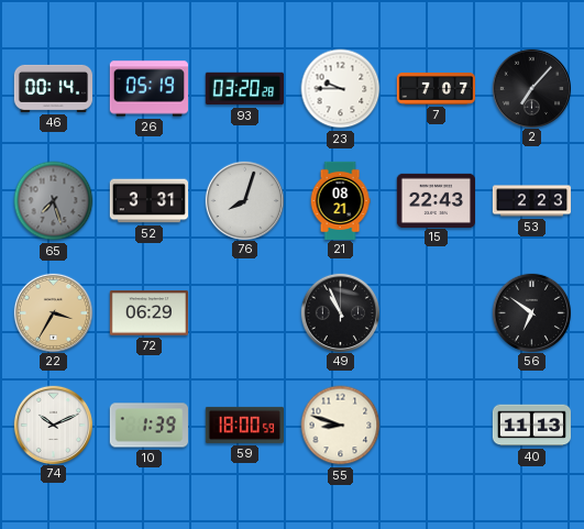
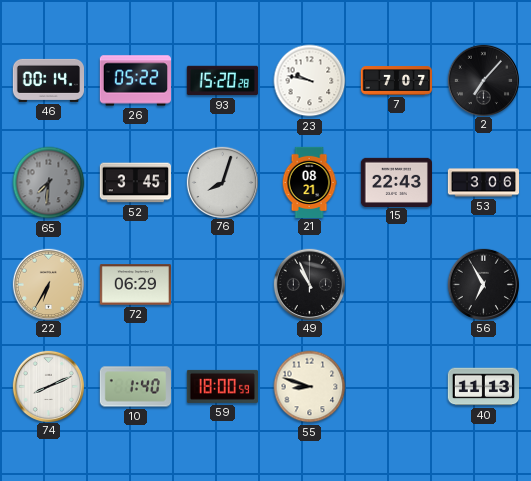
26: 05:19 -> 05:22
93: 03:20 -> 15:20
23: 9:45 -> 9:47
65: 7:27 -> 7:31
52: 3:31 -> 3:45
53: 2:23 -> 3:06
22: 3:35 -> 6:35
56: 6:51 -> 6:55
74: 10:11 -> 8:11
10: 1:39 -> 1:40
